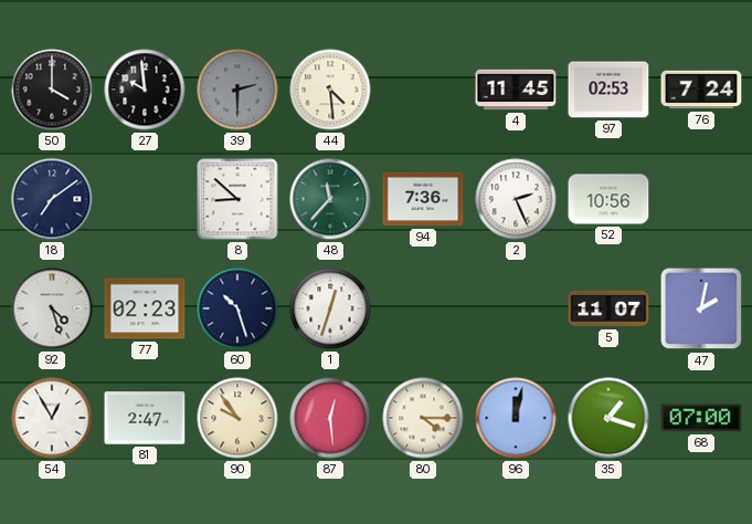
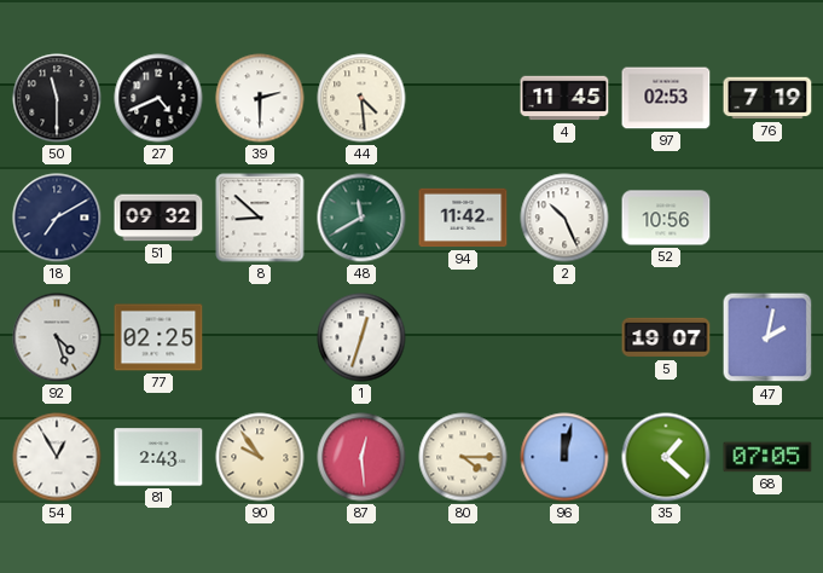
50: 4:00 -> 11:30
27: 9:59 -> 4:41
39 dial: grey -> white
76: 7:24 -> 7:19
18: 7:09 -> 7:10
51: none -> 09:32
48: 11:37 -> 11:40
94: 7:36 -> 11:42
2: 2:26 -> 10:26
77: 02:23 -> 02:25
60: 10:27 -> none
5: 11:07 -> 19:07
81: 2:47 -> 2:43
35: 1:18 -> 1:22
68: 07:00 -> 07:05
